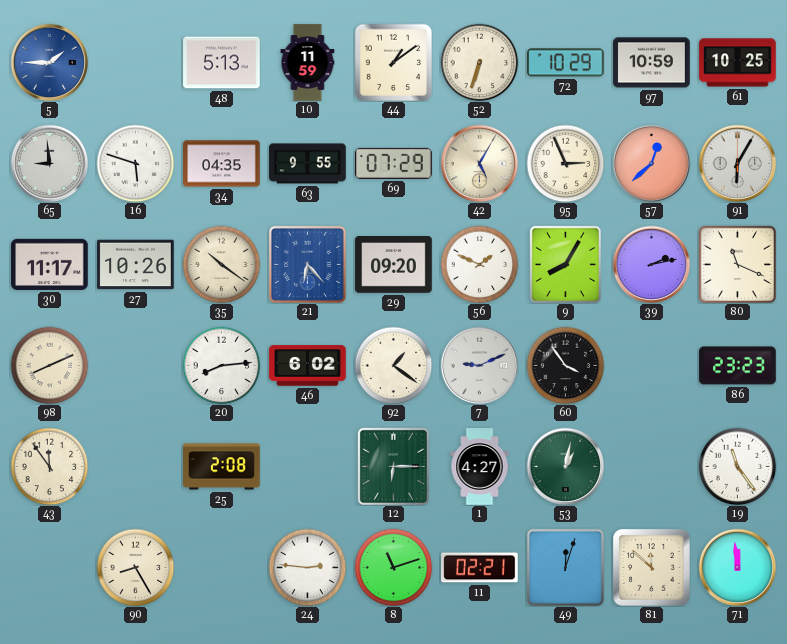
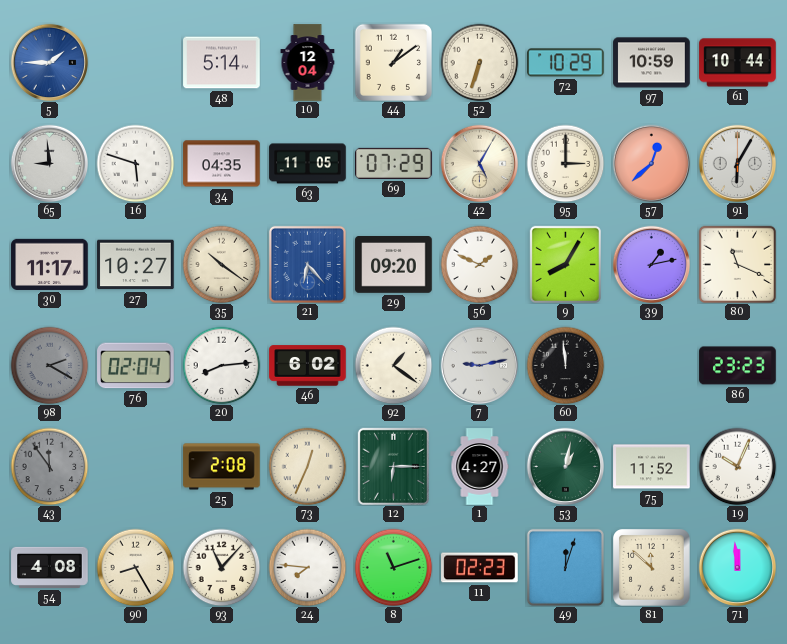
48: 5:13 -> 5:14
10: 11:59 -> 12:04
61: 10:25 -> 10:44
63: 9:55 -> 11:05
95: 2:56 -> 3:00
27: 10:26 -> 10:27
39: 2:13 -> 1:13
98: 8:11 -> 2:20
98 dial: cream -> grey
76: none -> 02:04
7: 9:11 -> 9:13
60: 3:54 -> 11:59
43 dial: cream -> grey
73: none -> 12:34
75: none -> 11:52
19: 11:24 -> 10:04
54: none -> 4:08
93: none -> 11:07
24: 2:46 -> 7:46
11: 02:21 -> 02:23
